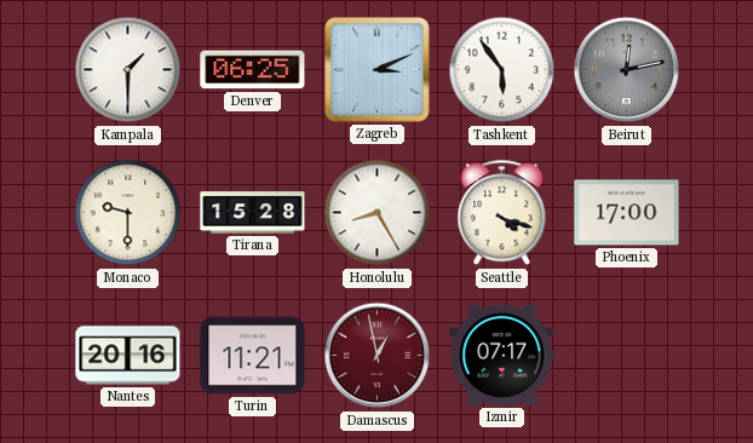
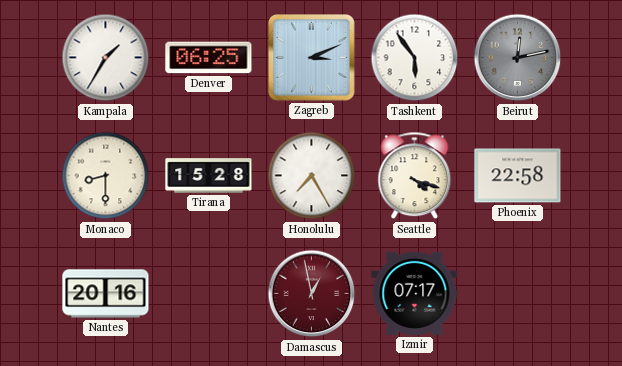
Kampala: 1:30 -> 1:35
Monaco: 9:30 -> 8:30
Honolulu: 8:25 -> 7:25
Phoenix: 17:00 -> 22:58
Turin: 11:21 -> none
